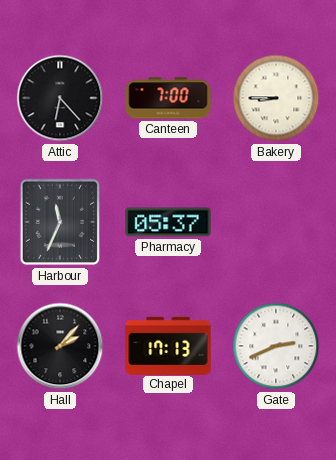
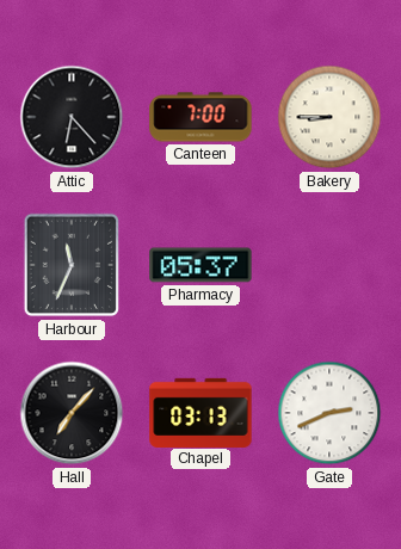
Hall: 2:07 -> 7:07
Chapel: 17:13 -> 03:13
